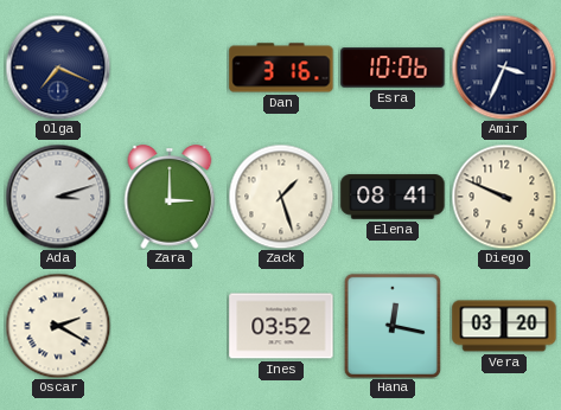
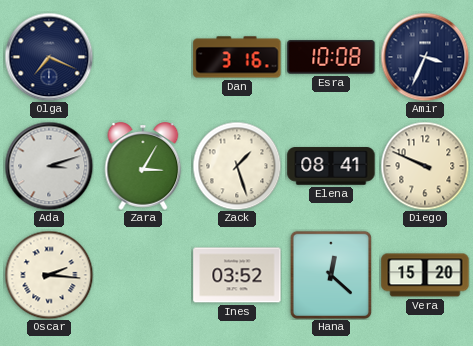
Esra: 10:06 -> 10:08
Zara: 3:00 -> 3:05
Oscar: 2:20 -> 2:16
Hana: 12:17 -> 12:22
Vera: 03:20 -> 15:20
